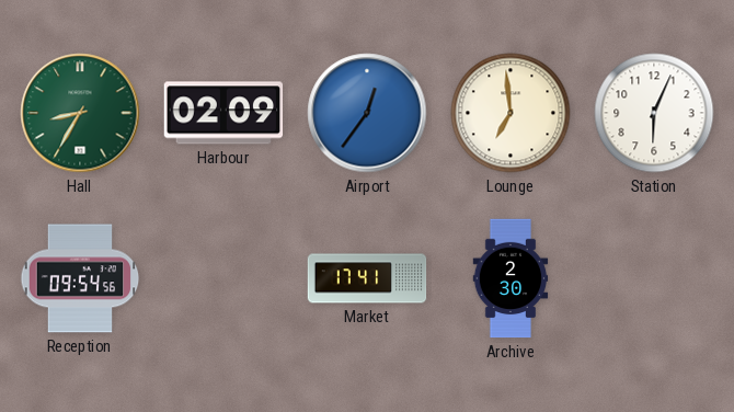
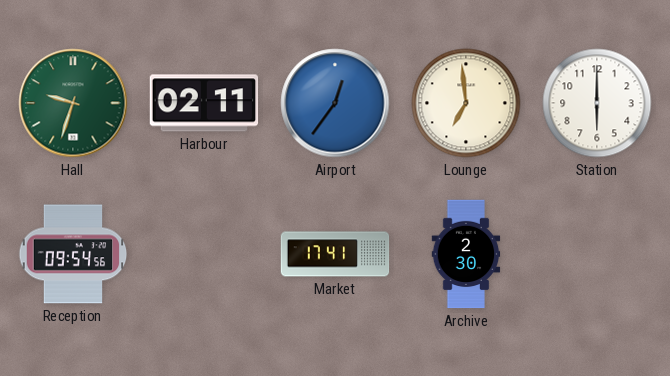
Hall: 8:35 -> 9:33
Harbour: 02:09 -> 02:11
Station: 6:04 -> 6:00
